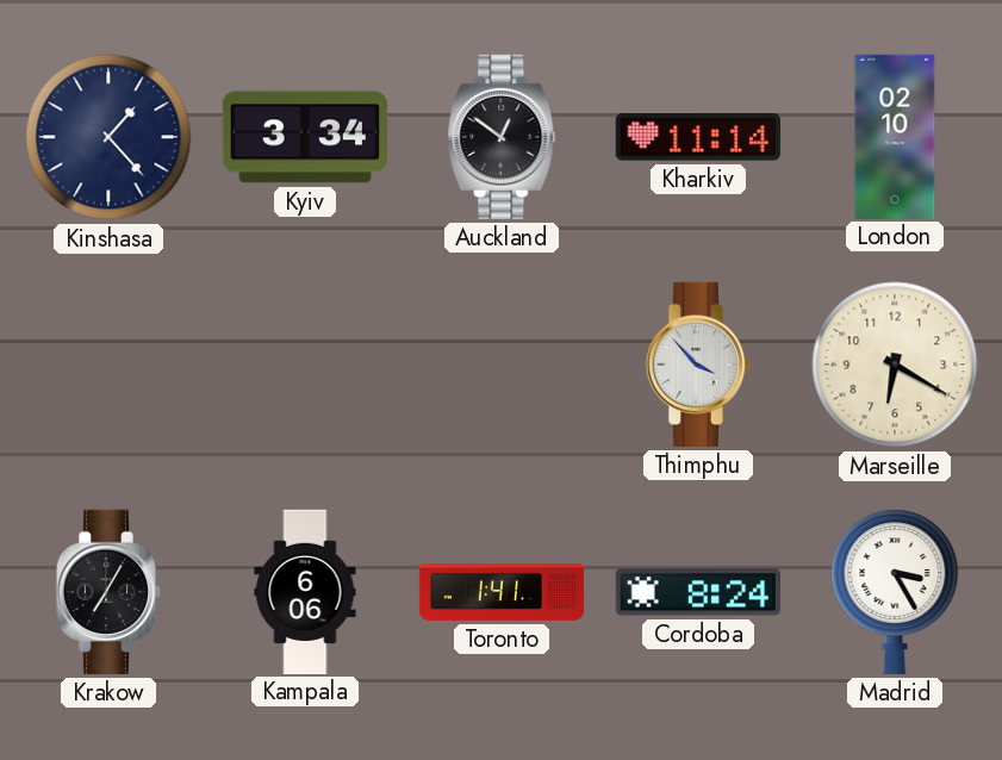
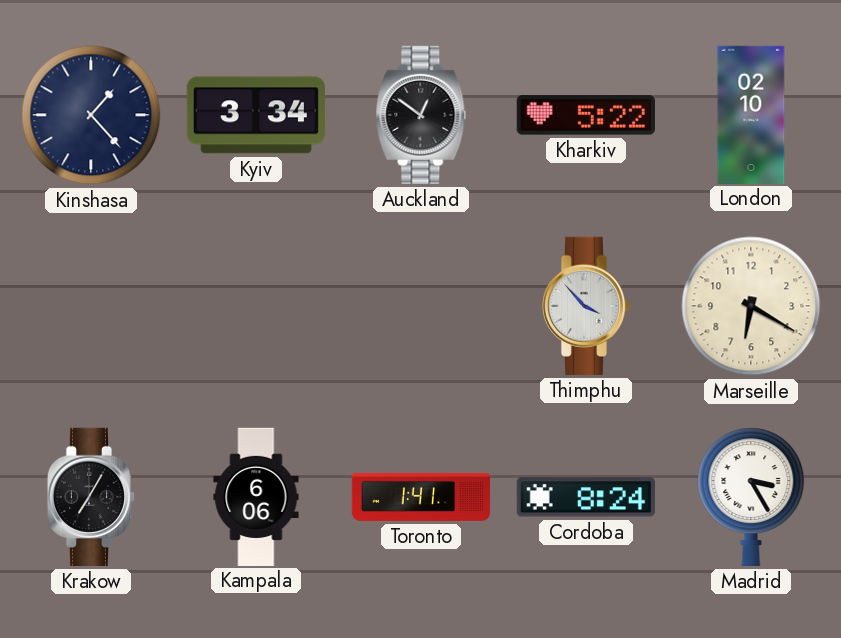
Kharkiv: 11:14 -> 5:22
